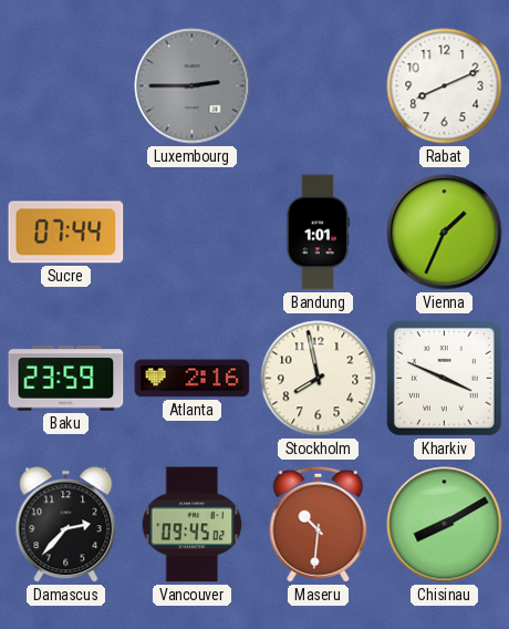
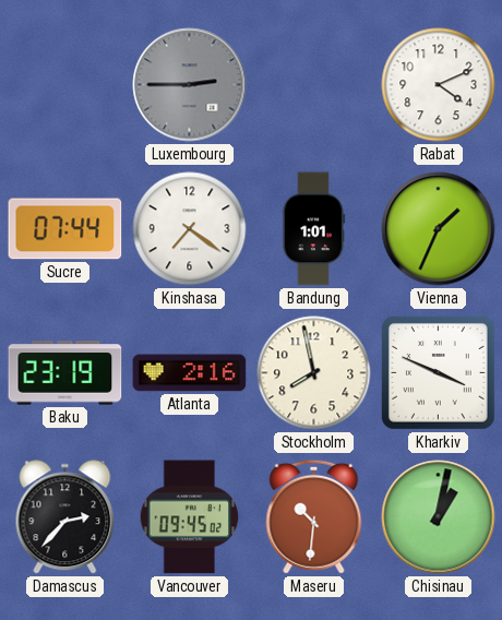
Rabat: 8:11 -> 4:11
Kinshasa: none -> 7:21
Baku: 23:59 -> 23:19
Chisinau: 8:10 -> 1:02
